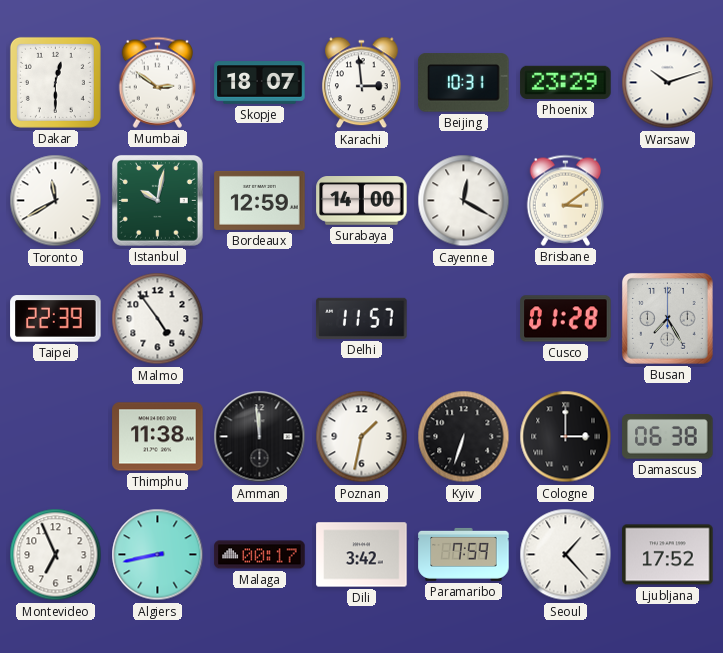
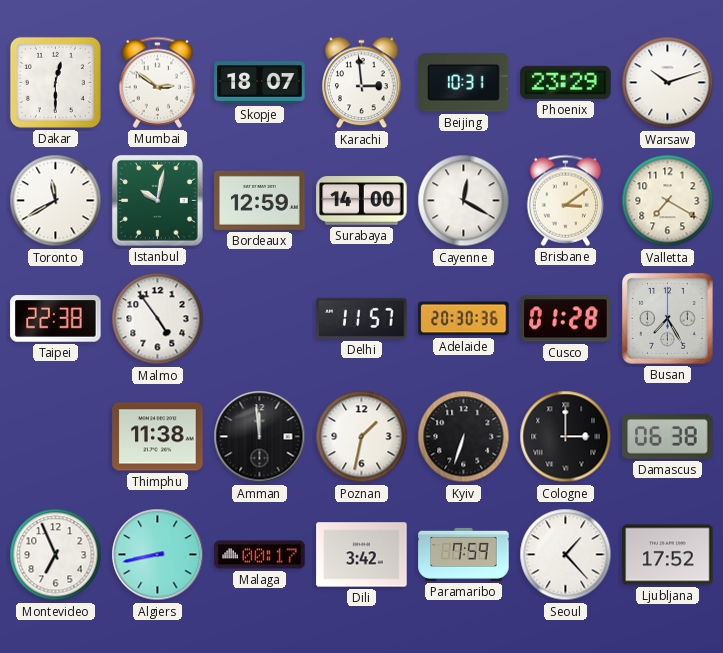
Valletta: none -> 7:20
Taipei: 22:39 -> 22:38
Adelaide: none -> 20:30
